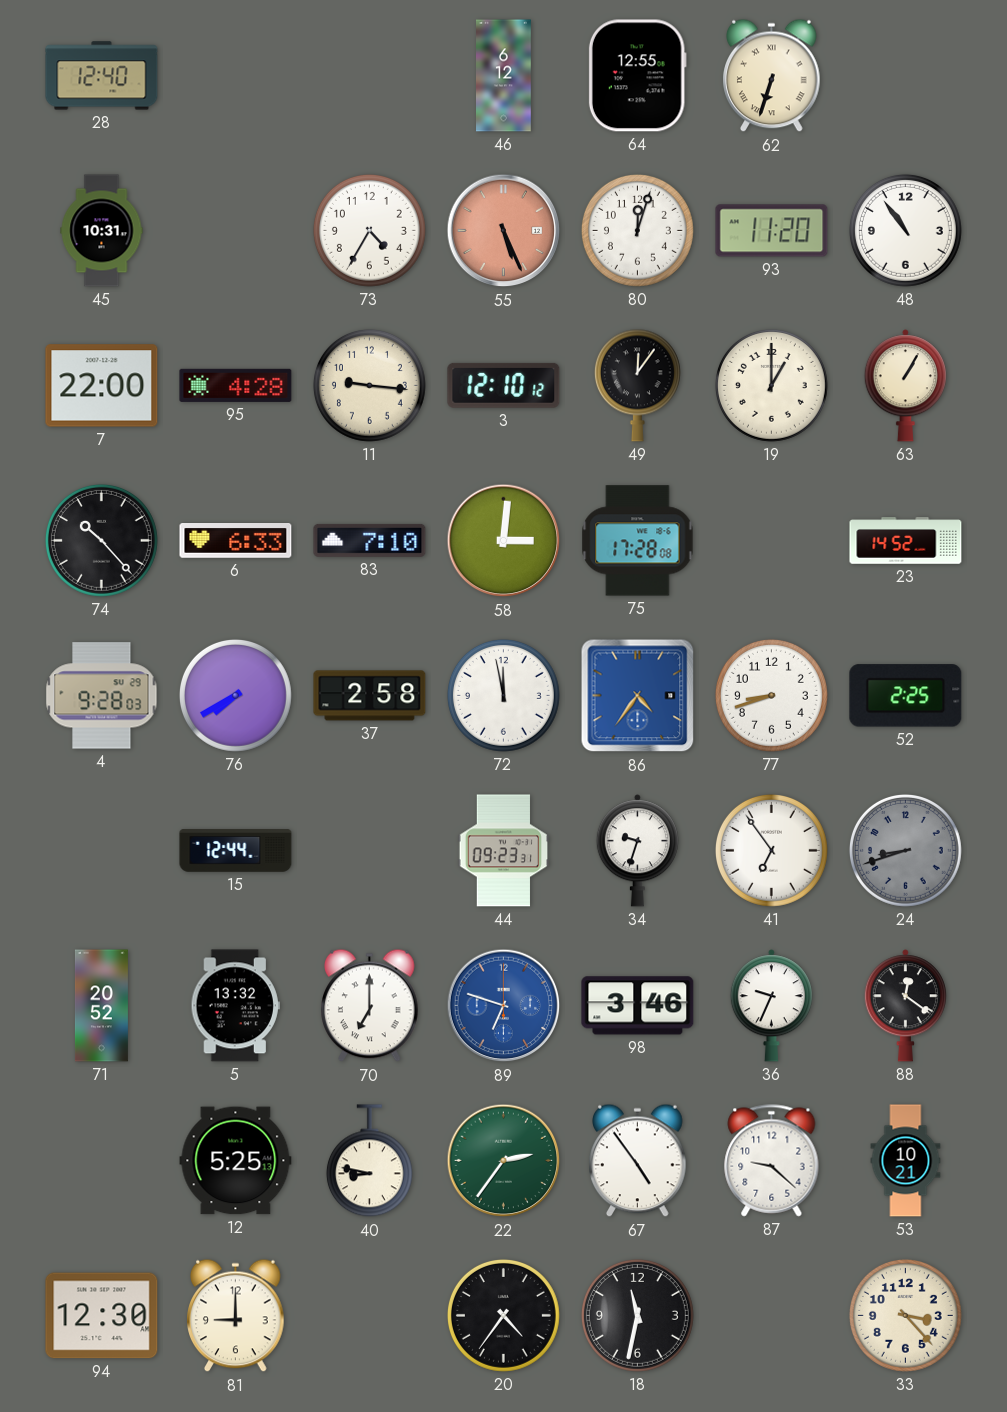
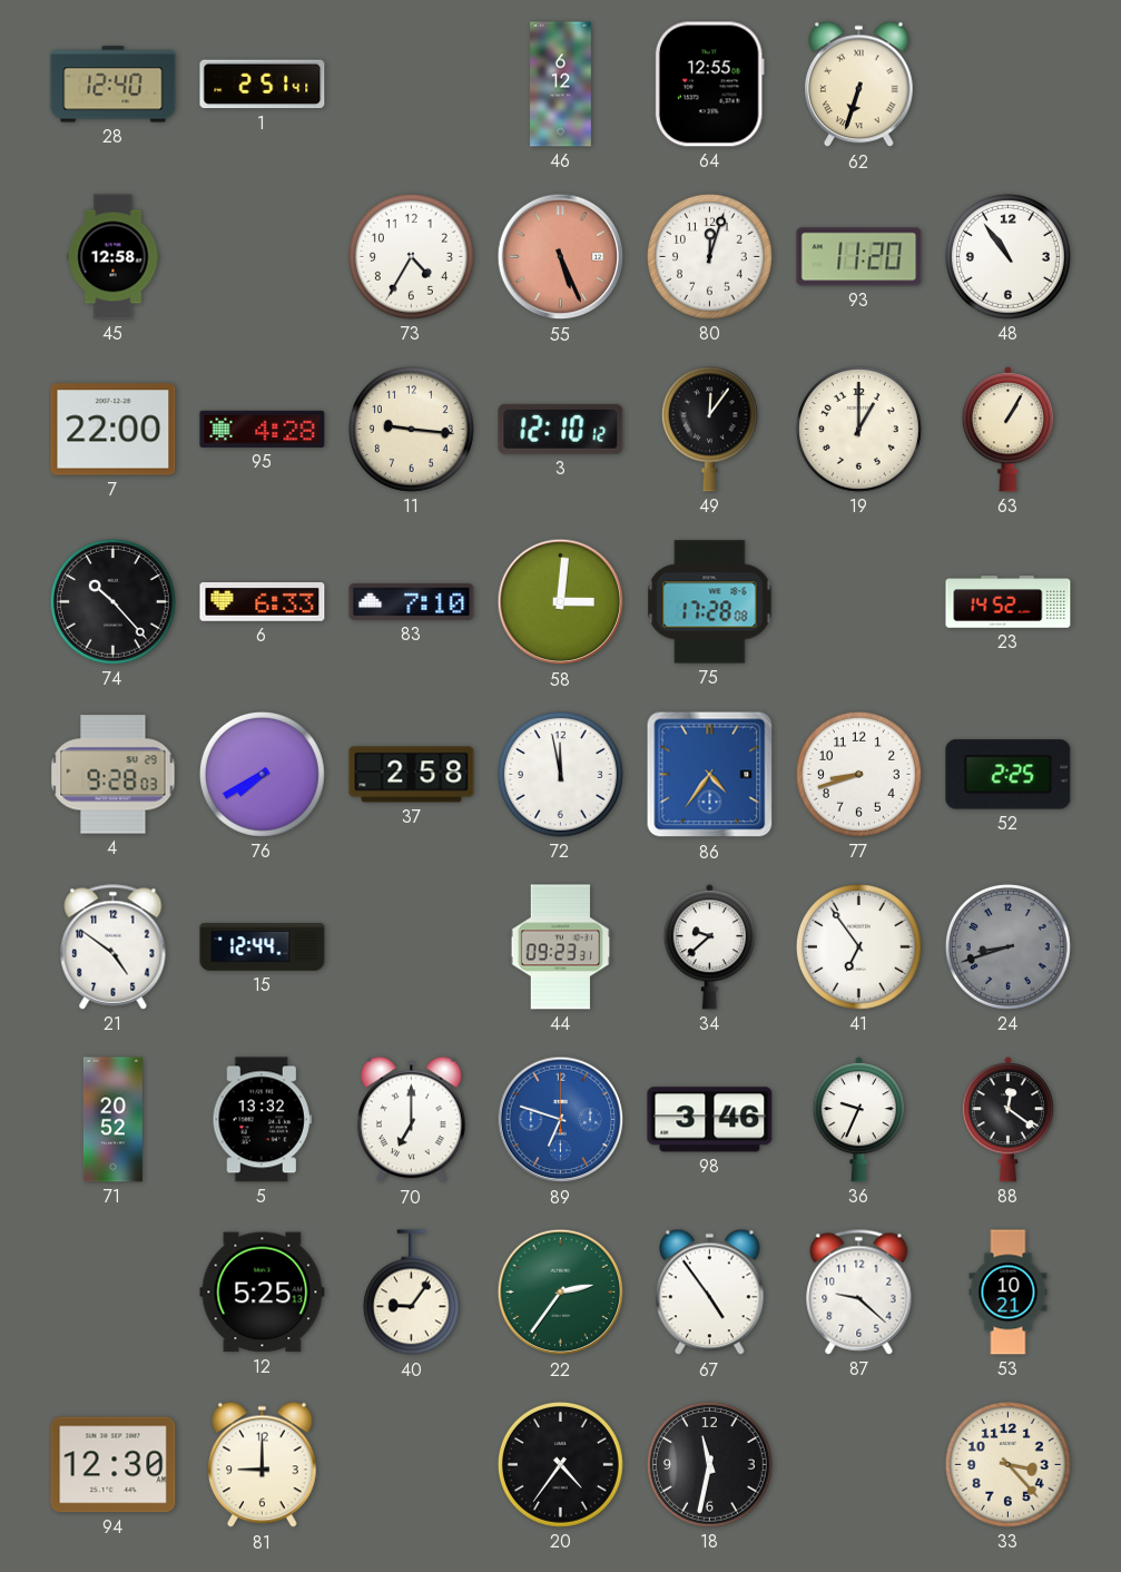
1: none -> 2:51
45: 10:31 -> 12:58
21: none -> 4:51
34: 9:33 -> 9:38
40: 8:47 -> 9:06
